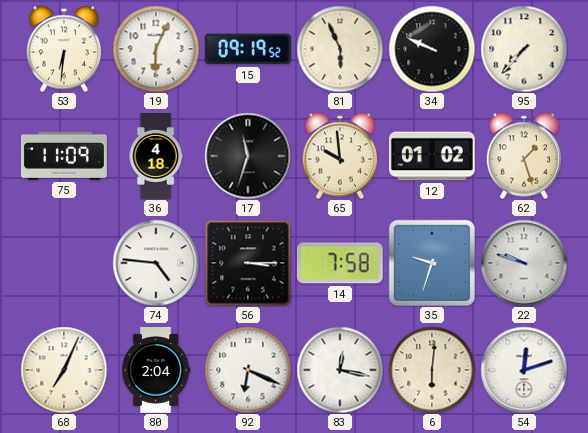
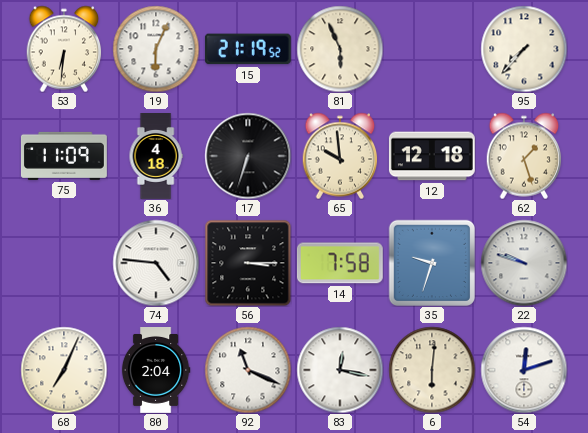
15: 09:19 -> 21:19
34: 9:49 -> none
17: 11:33 -> 6:33
12: 01:02 -> 12:18
92: 6:19 -> 11:19
